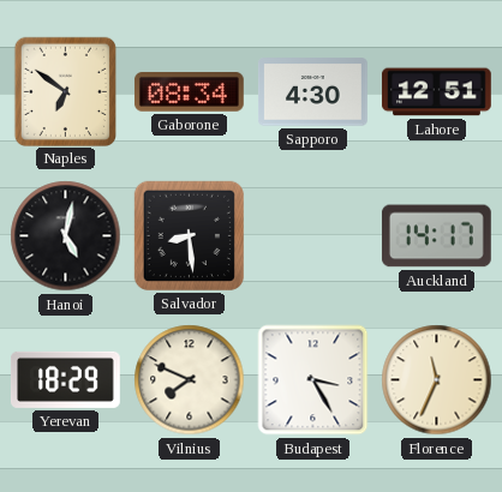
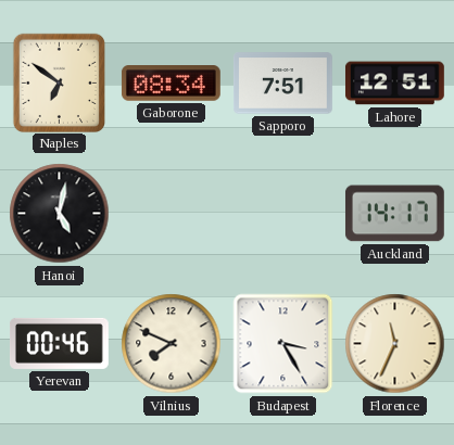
Sapporo: 4:30 -> 7:51
Salvador: 8:29 -> none
Yerevan: 18:29 -> 00:46
